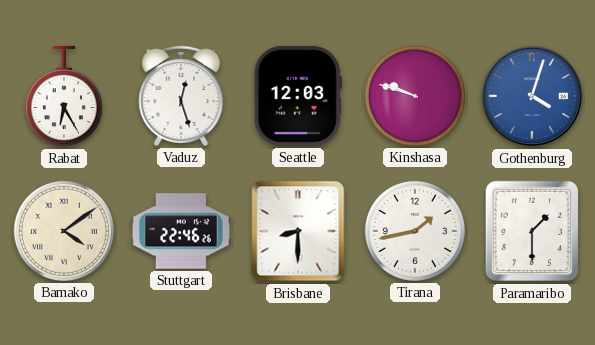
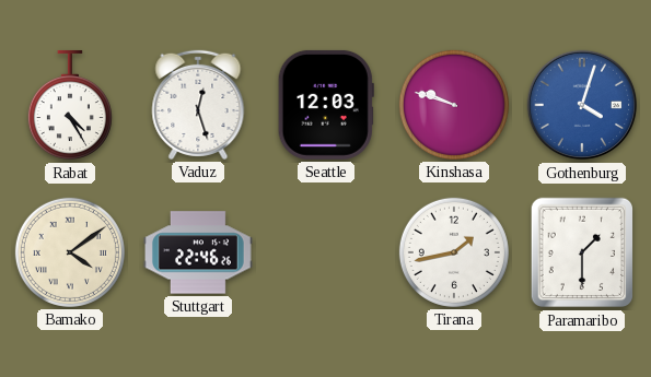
Rabat: 6:25 -> 4:25
Brisbane: 8:30 -> none
